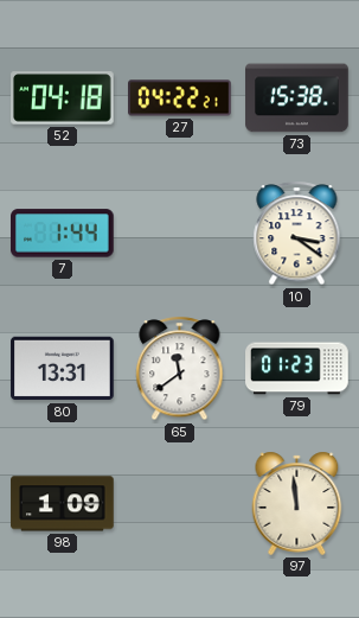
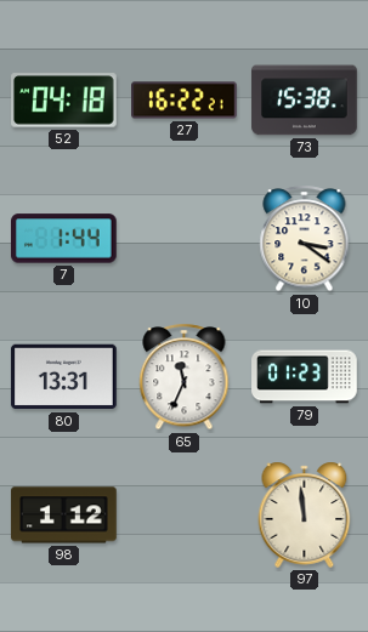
27: 04:22 -> 16:22
65: 11:39 -> 11:34
98: 1:09 -> 1:12
